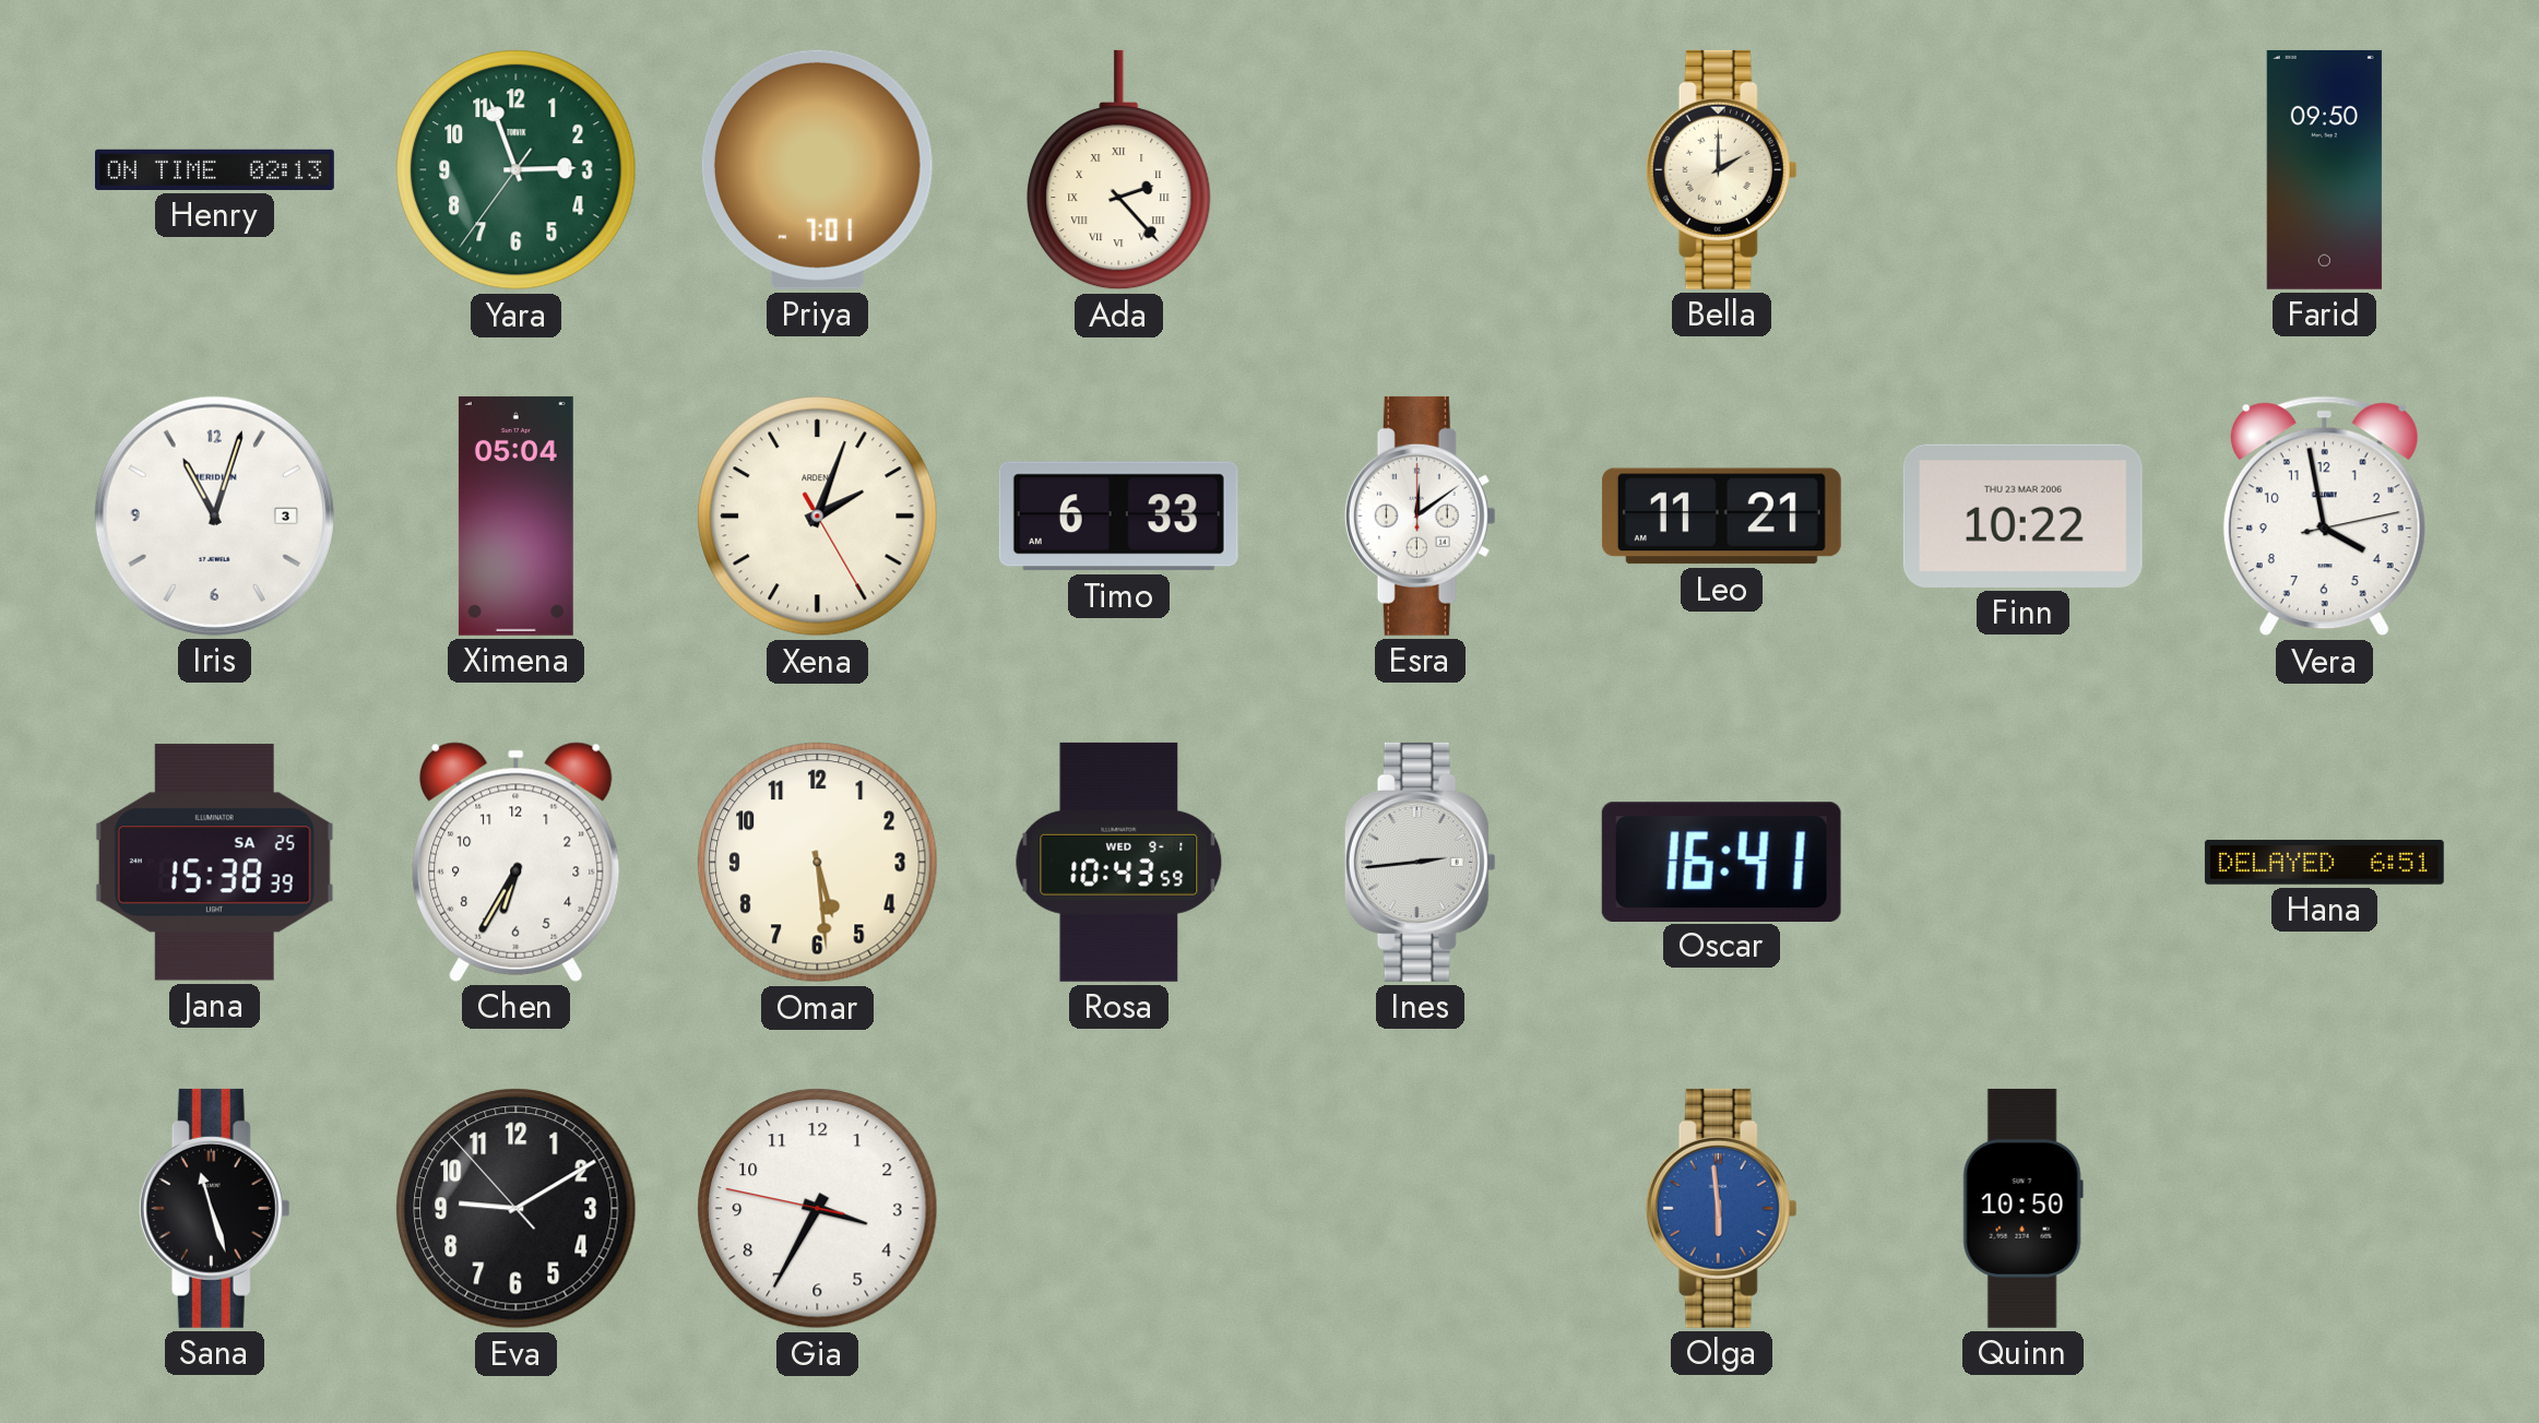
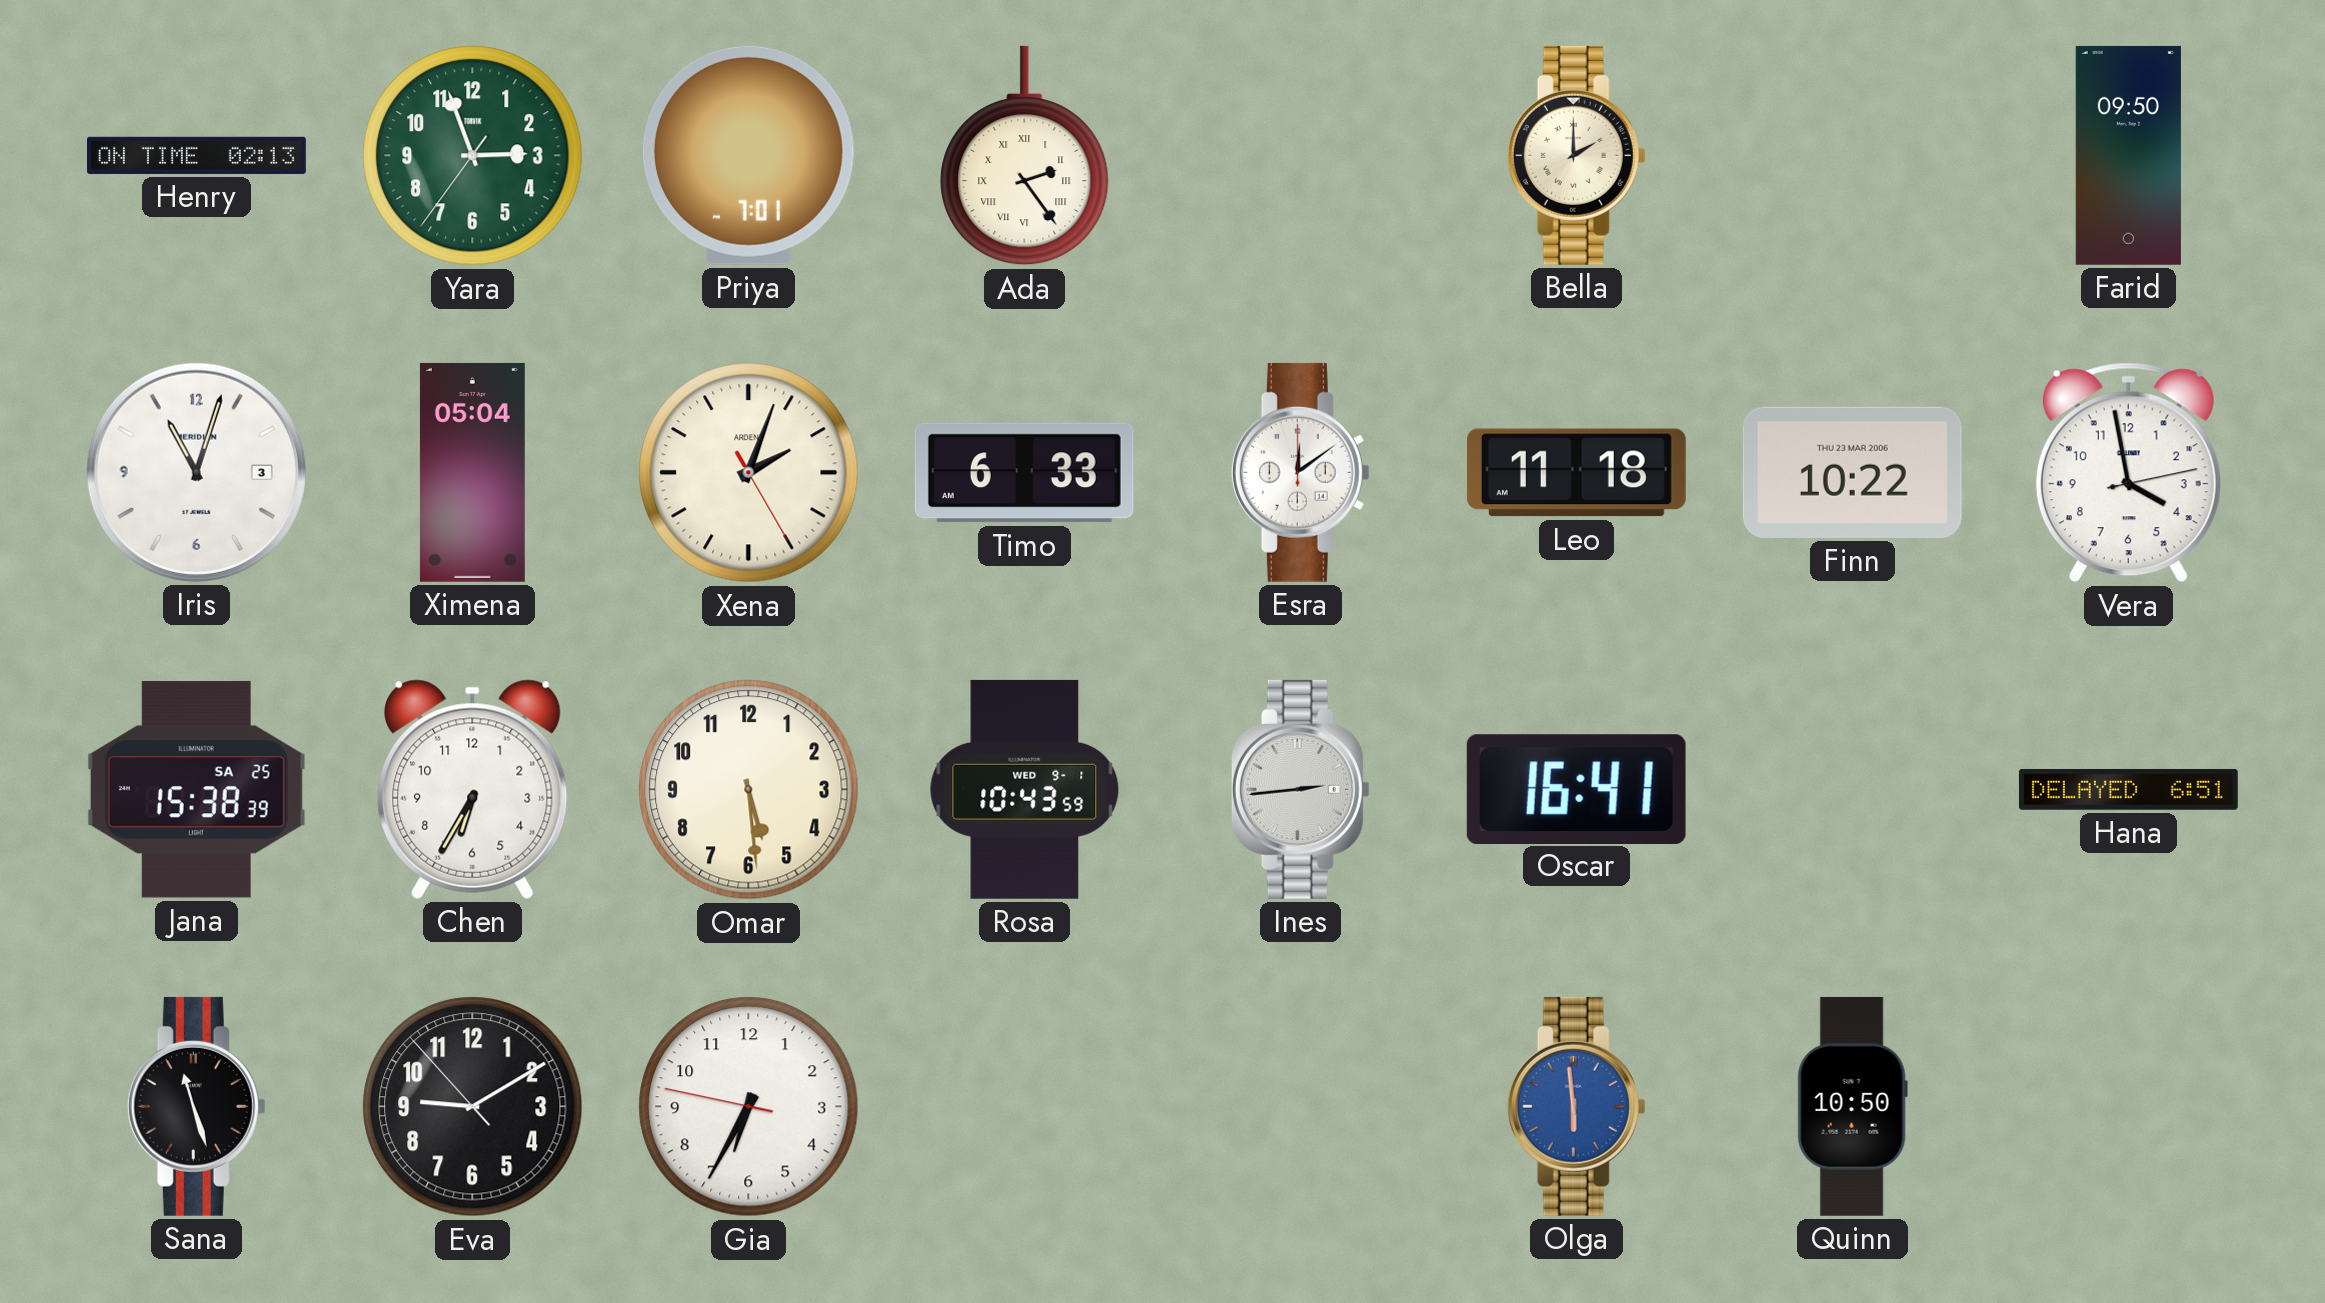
Ada: 2:23 -> 2:24
Leo: 11:21 -> 11:18
Gia: 3:34 -> 6:34
